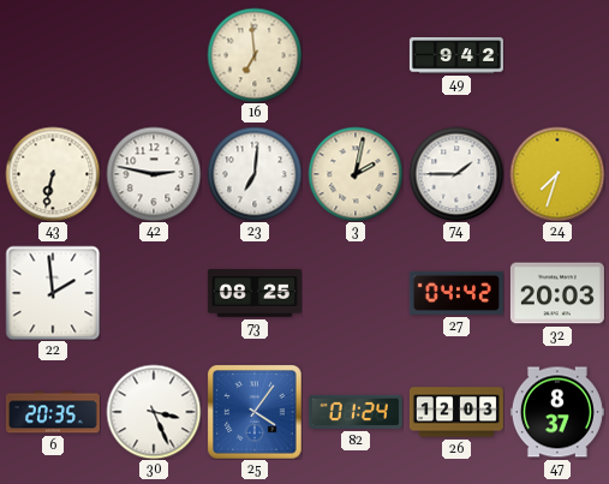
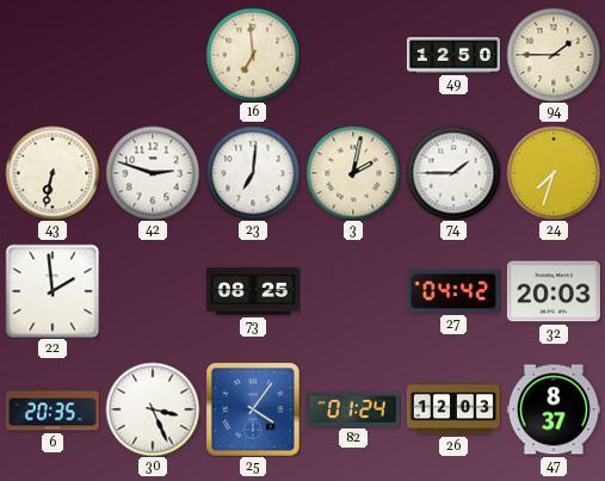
49: 9:42 -> 12:50
94: none -> 1:45
42: 2:47 -> 2:48
